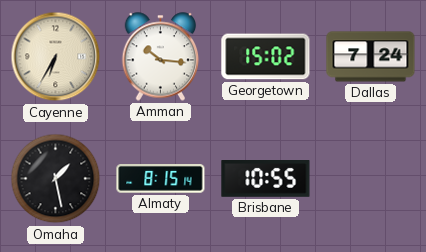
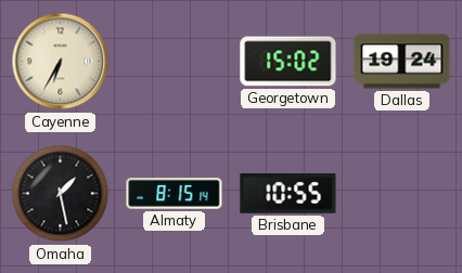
Amman: 10:16 -> none
Dallas: 7:24 -> 19:24
